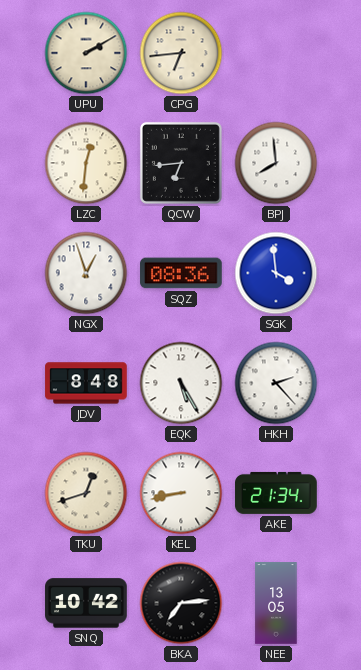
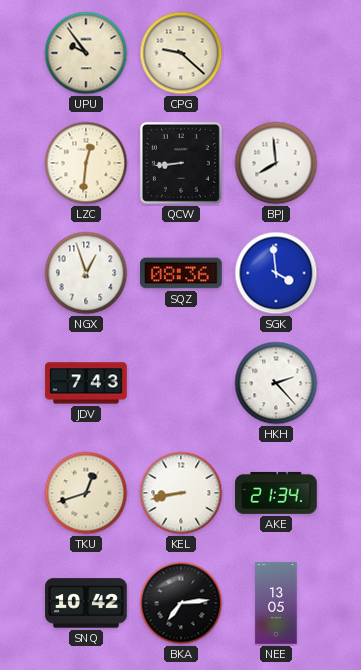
UPU: 2:10 -> 9:54
CPG: 6:44 -> 9:22
QCW: 6:44 -> 8:44
JDV: 8:48 -> 7:43
EQK: 5:25 -> none
